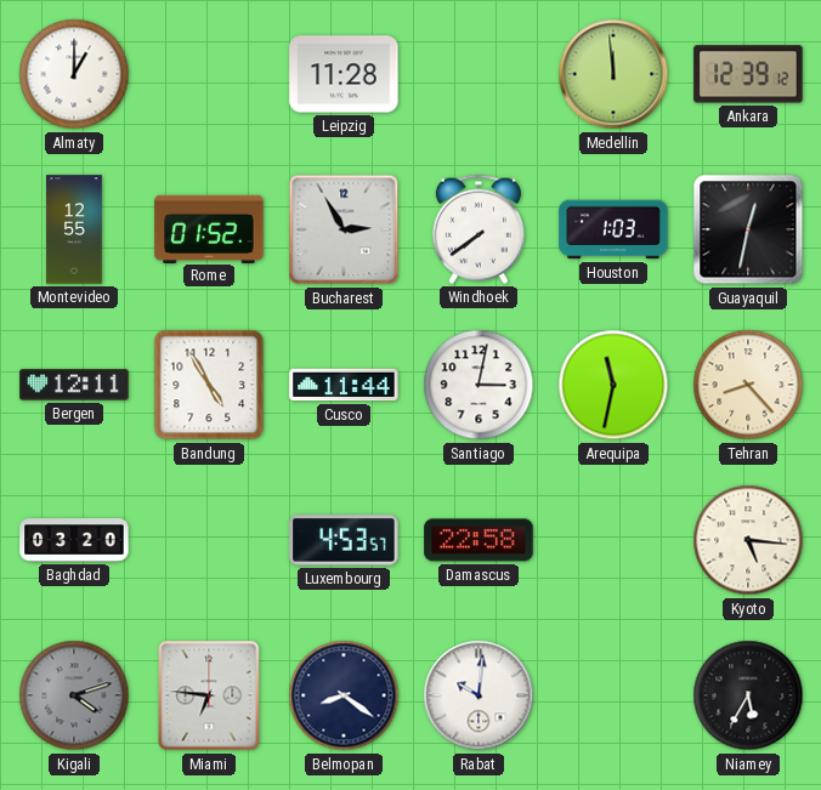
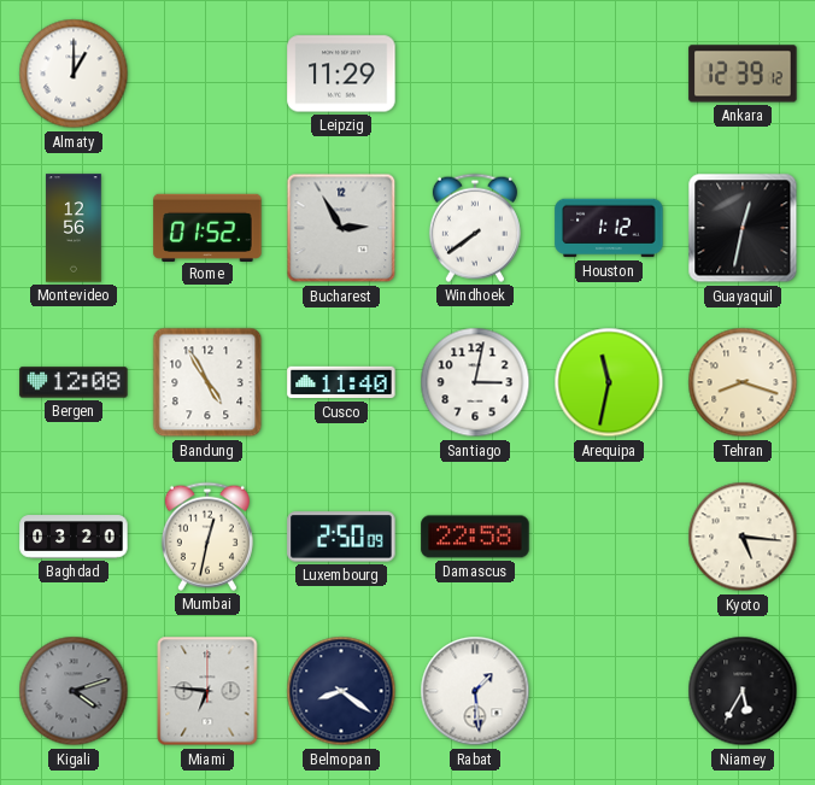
Leipzig: 11:28 -> 11:29
Medellin: 11:59 -> none
Montevideo: 12:55 -> 12:56
Houston: 1:03 -> 1:12
Bergen: 12:11 -> 12:08
Cusco: 11:44 -> 11:40
Tehran: 8:23 -> 8:18
Mumbai: none -> 12:32
Luxembourg: 4:53 -> 2:50
Rabat: 10:01 -> 1:29
